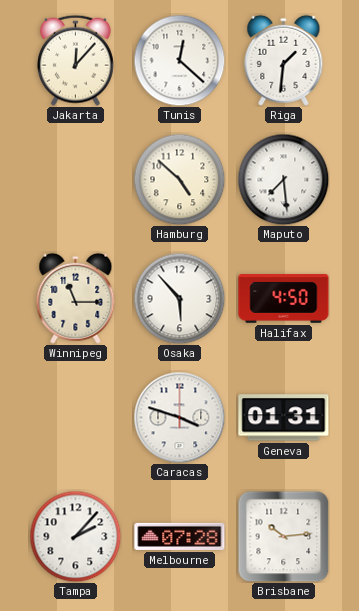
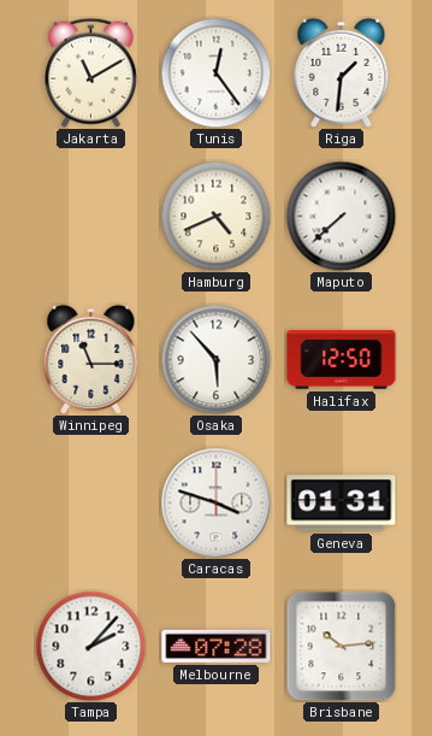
Jakarta: 12:07 -> 11:10
Tunis: 12:22 -> 12:24
Hamburg: 4:52 -> 4:41
Maputo: 7:29 -> 7:38
Halifax: 4:50 -> 12:50
